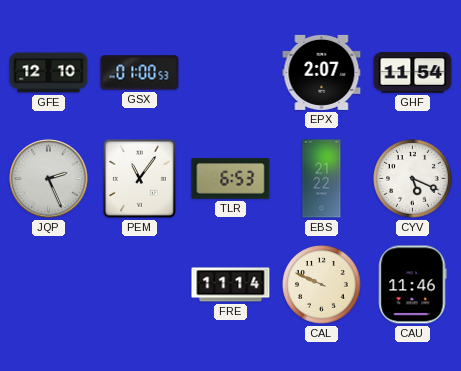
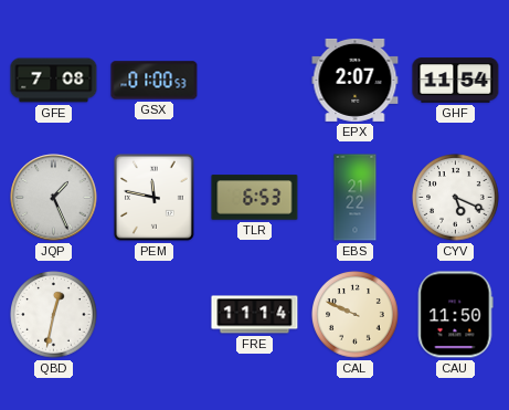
GFE: 12:10 -> 7:08
JQP: 2:26 -> 1:26
PEM: 11:06 -> 11:47
QBD: none -> 12:32
CAU: 11:46 -> 11:50
